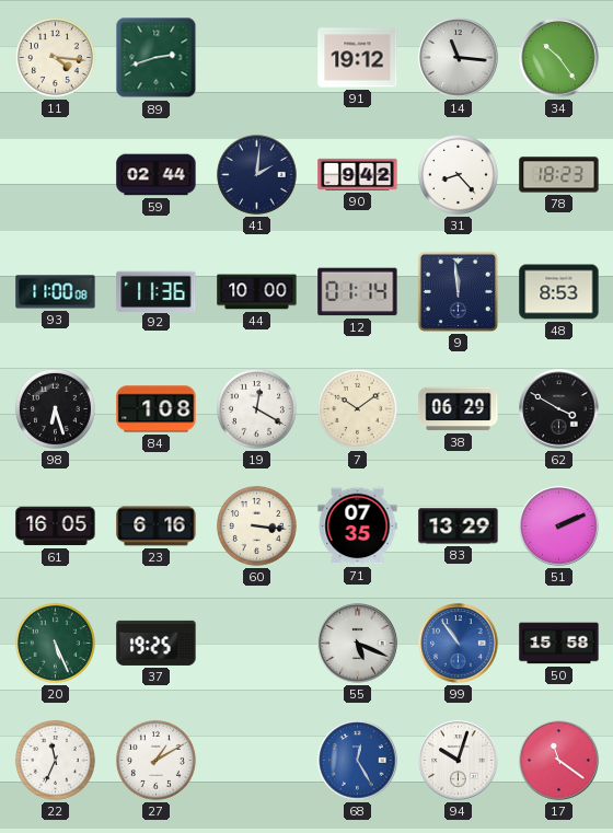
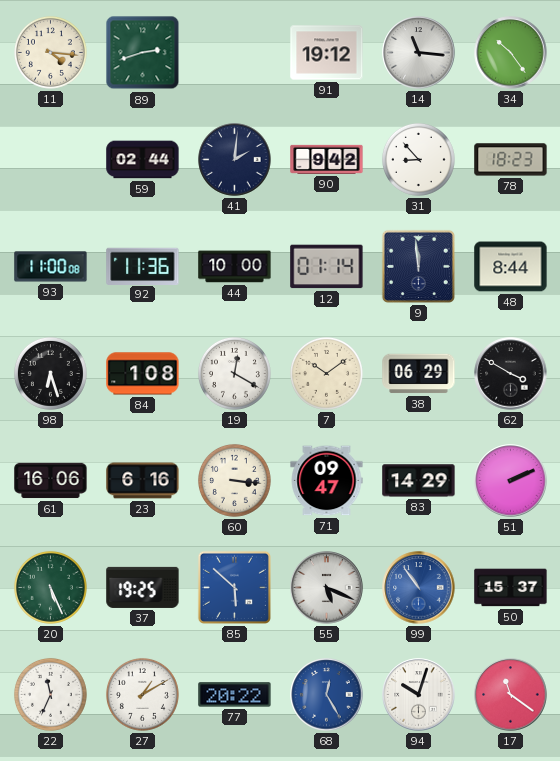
31: 8:23 -> 8:53
48: 8:53 -> 8:44
61: 16:05 -> 16:06
71: 07:35 -> 09:47
83: 13:29 -> 14:29
85: none -> 5:52
50: 15:58 -> 15:37
77: none -> 20:22
